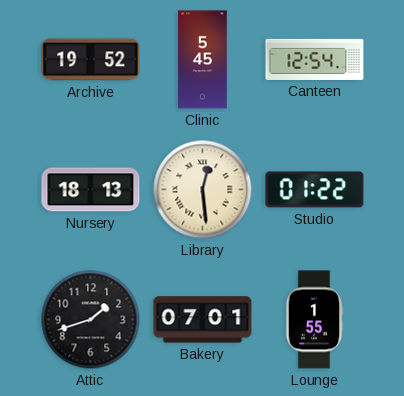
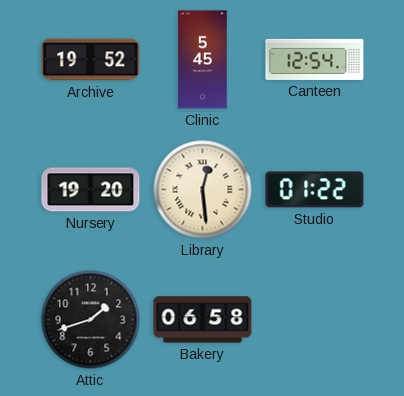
Nursery: 18:13 -> 19:20
Bakery: 07:01 -> 06:58
Lounge: 1:55 -> none
